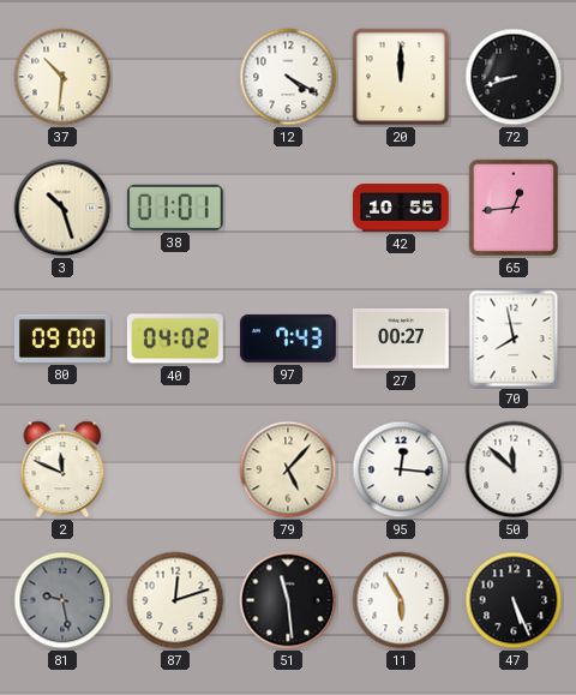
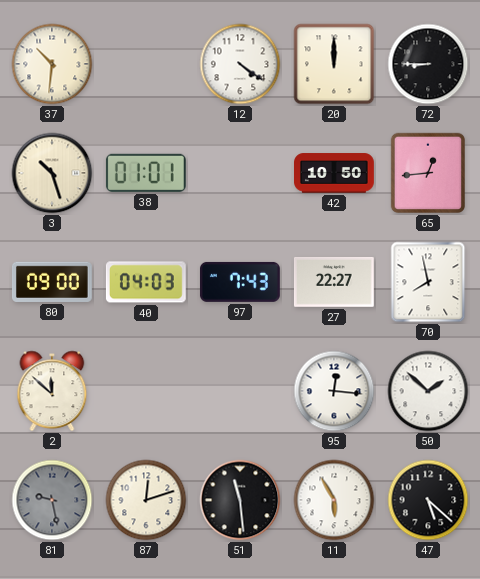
12: 4:20 -> 4:21
72: 8:42 -> 8:45
42: 10:55 -> 10:50
40: 04:02 -> 04:03
27: 00:27 -> 22:27
2: 11:49 -> 11:52
79: 5:07 -> none
50: 11:52 -> 1:52
47: 5:26 -> 5:22
